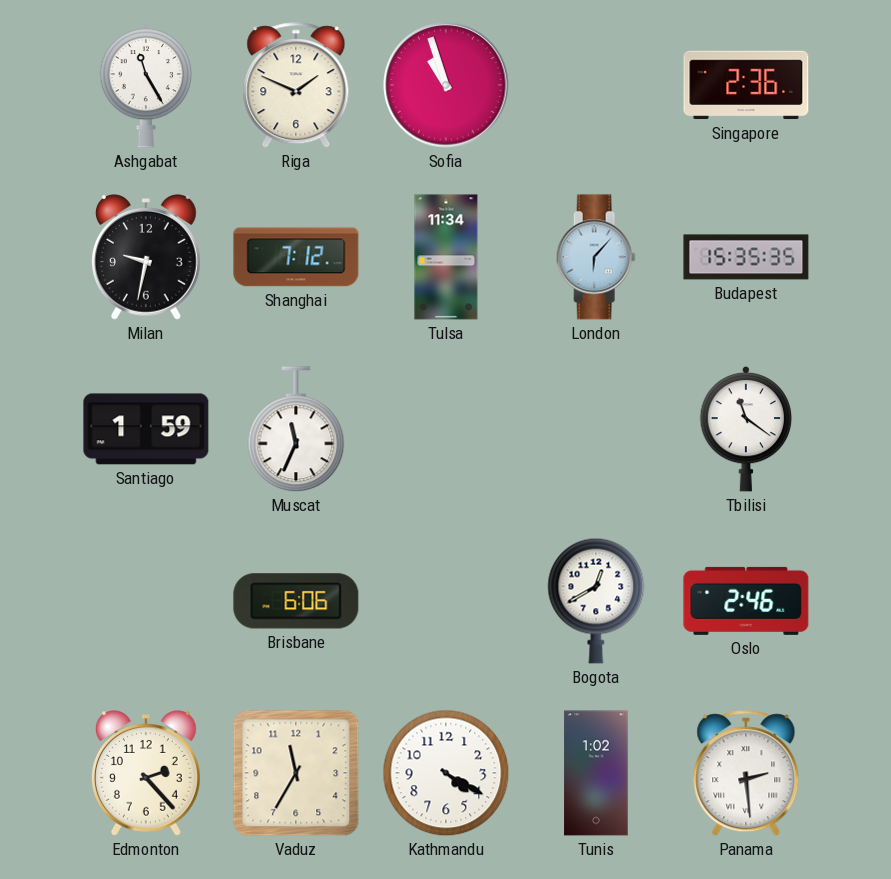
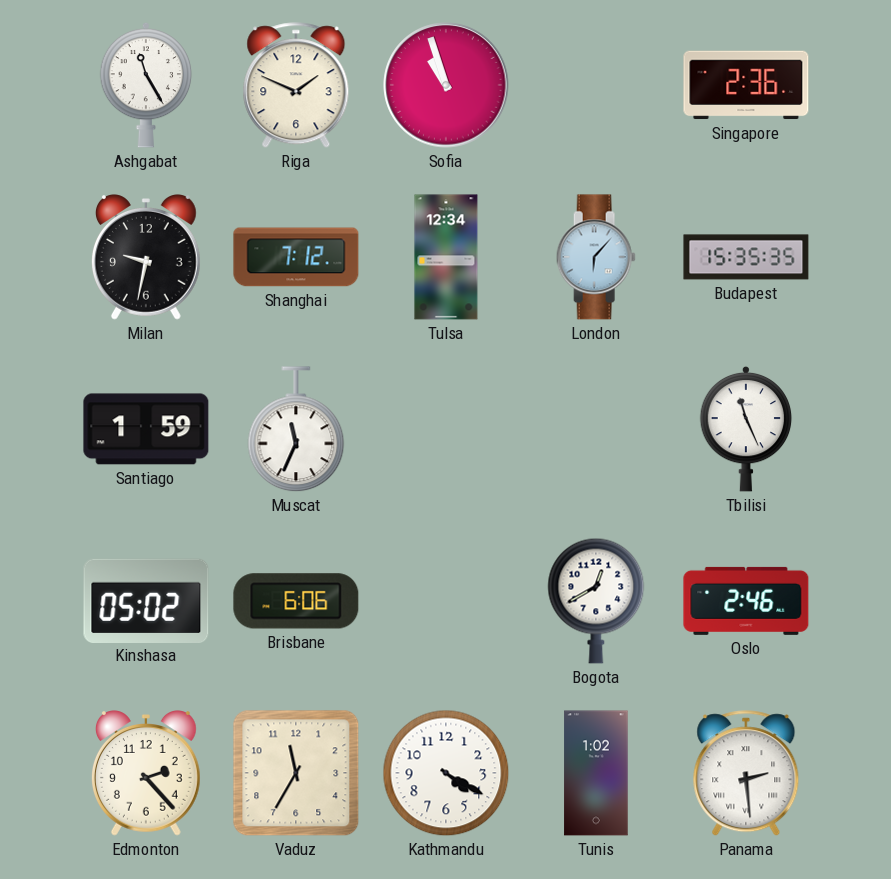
Tulsa: 11:34 -> 12:34
Tbilisi: 11:21 -> 11:26
Kinshasa: none -> 05:02
